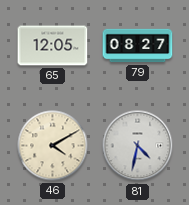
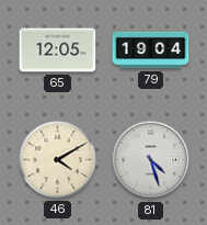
79: 08:27 -> 19:04
81: 4:32 -> 4:27
